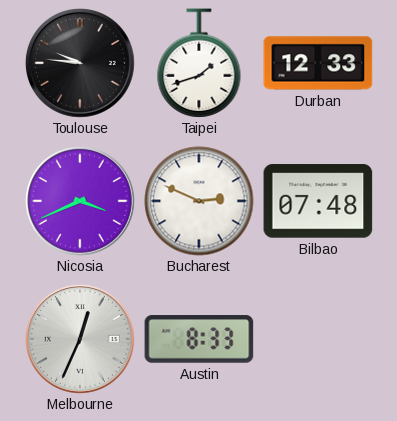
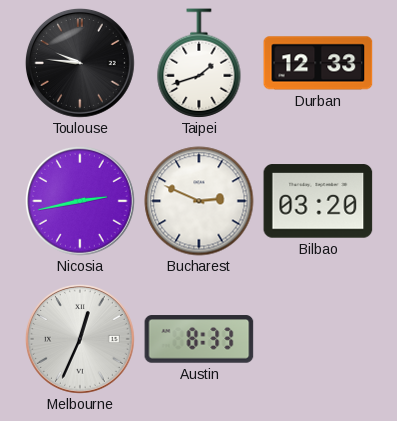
Nicosia: 3:41 -> 2:43
Bilbao: 07:48 -> 03:20
